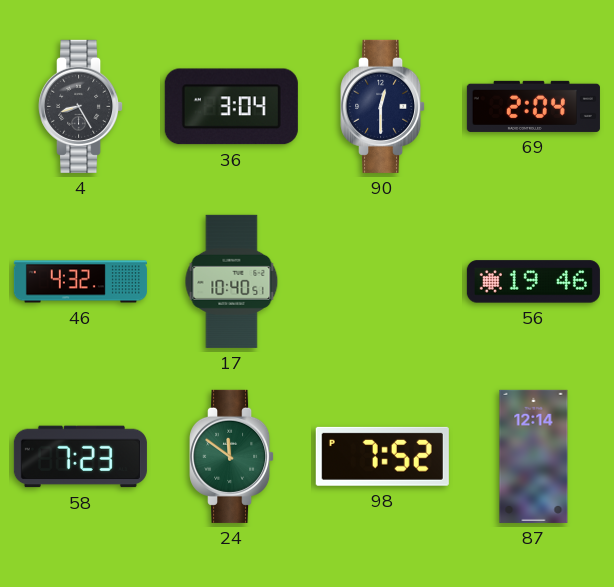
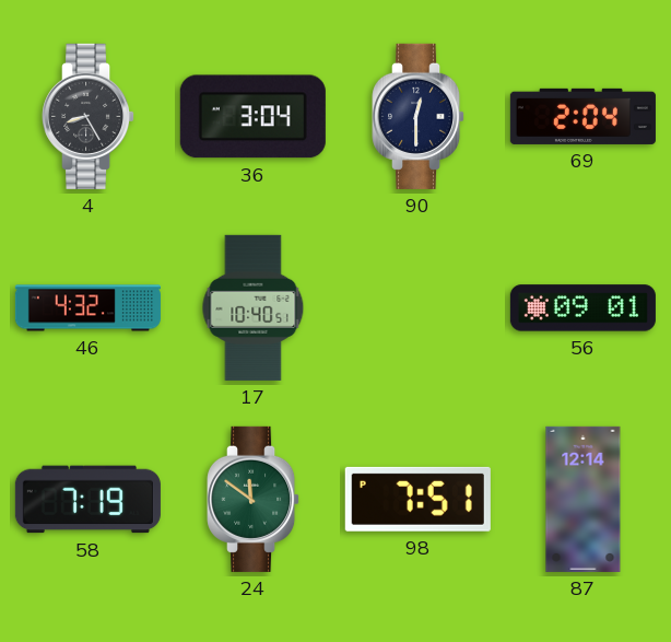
56: 19:46 -> 09:01
58: 7:23 -> 7:19
98: 7:52 -> 7:51
